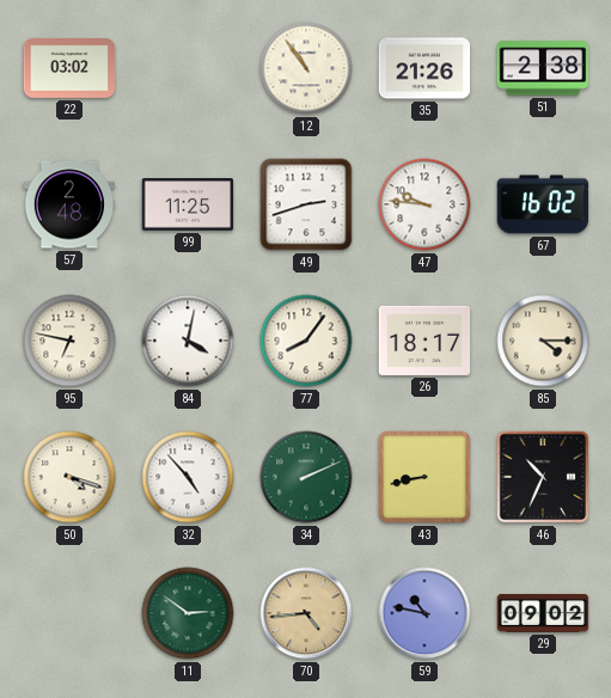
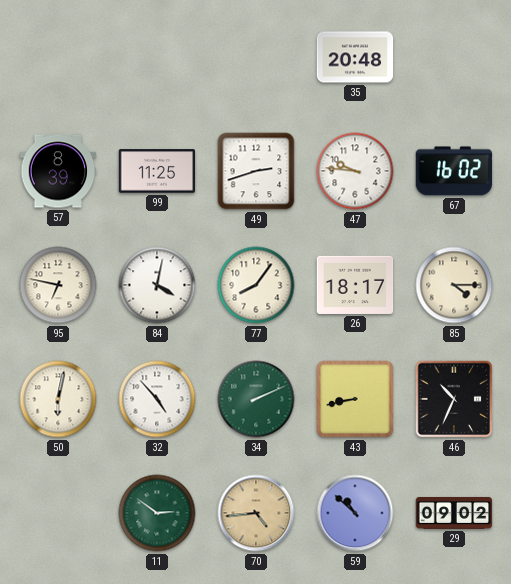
22: 03:02 -> none
12: 10:54 -> none
35: 21:26 -> 20:48
51: 2:38 -> none
57: 2:48 -> 8:39
50: 4:18 -> 6:02
59: 10:47 -> 10:52
